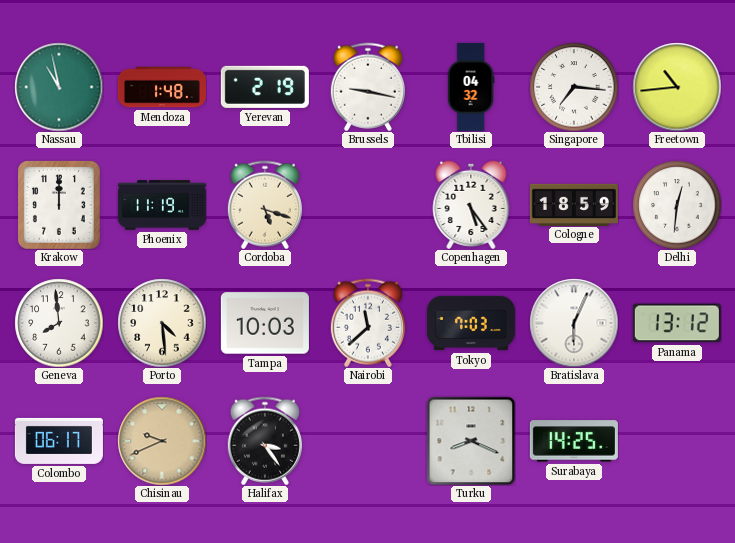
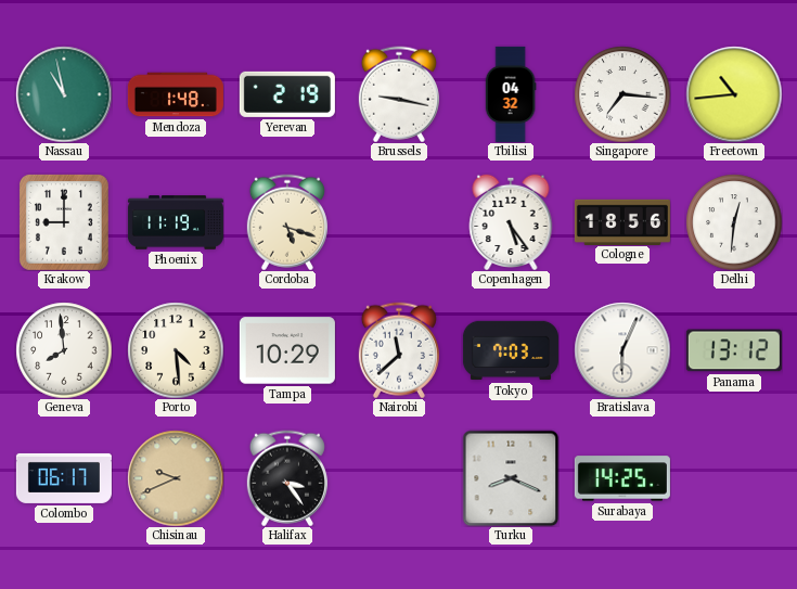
Krakow: 12:00 -> 9:00
Cologne: 18:59 -> 18:56
Tampa: 10:03 -> 10:29
